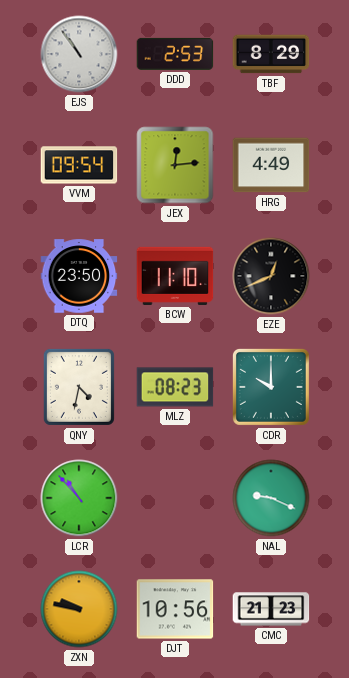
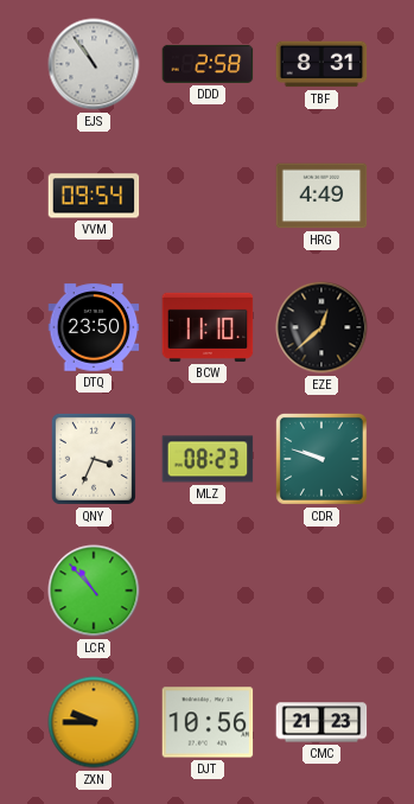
DDD: 2:53 -> 2:58
TBF: 8:29 -> 8:31
JEX: 12:14 -> none
EZE: 12:41 -> 12:38
QNY: 4:32 -> 3:34
CDR: 10:00 -> 9:48
NAL: 9:19 -> none
ZXN: 9:47 -> 9:45
